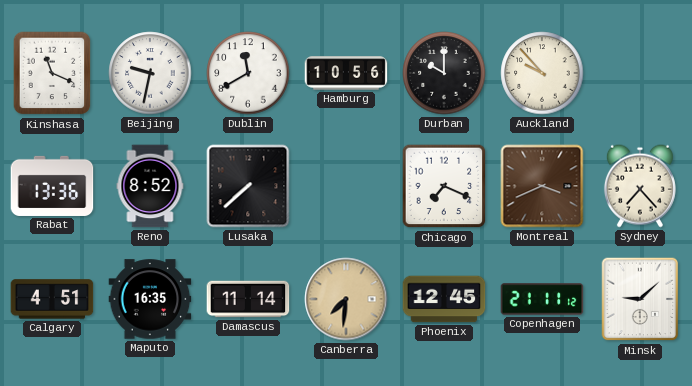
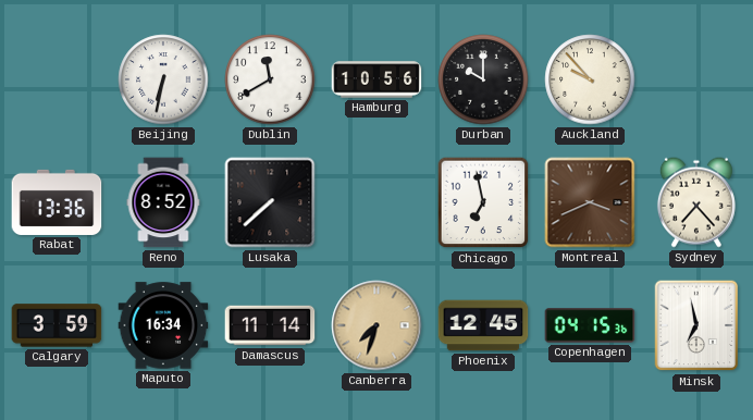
Kinshasa: 11:19 -> none
Beijing: 9:32 -> 6:32
Chicago: 7:19 -> 6:58
Calgary: 4:51 -> 3:59
Maputo: 16:35 -> 16:34
Canberra: 7:31 -> 7:33
Copenhagen: 21:11 -> 04:15
Minsk: 9:08 -> 6:58
